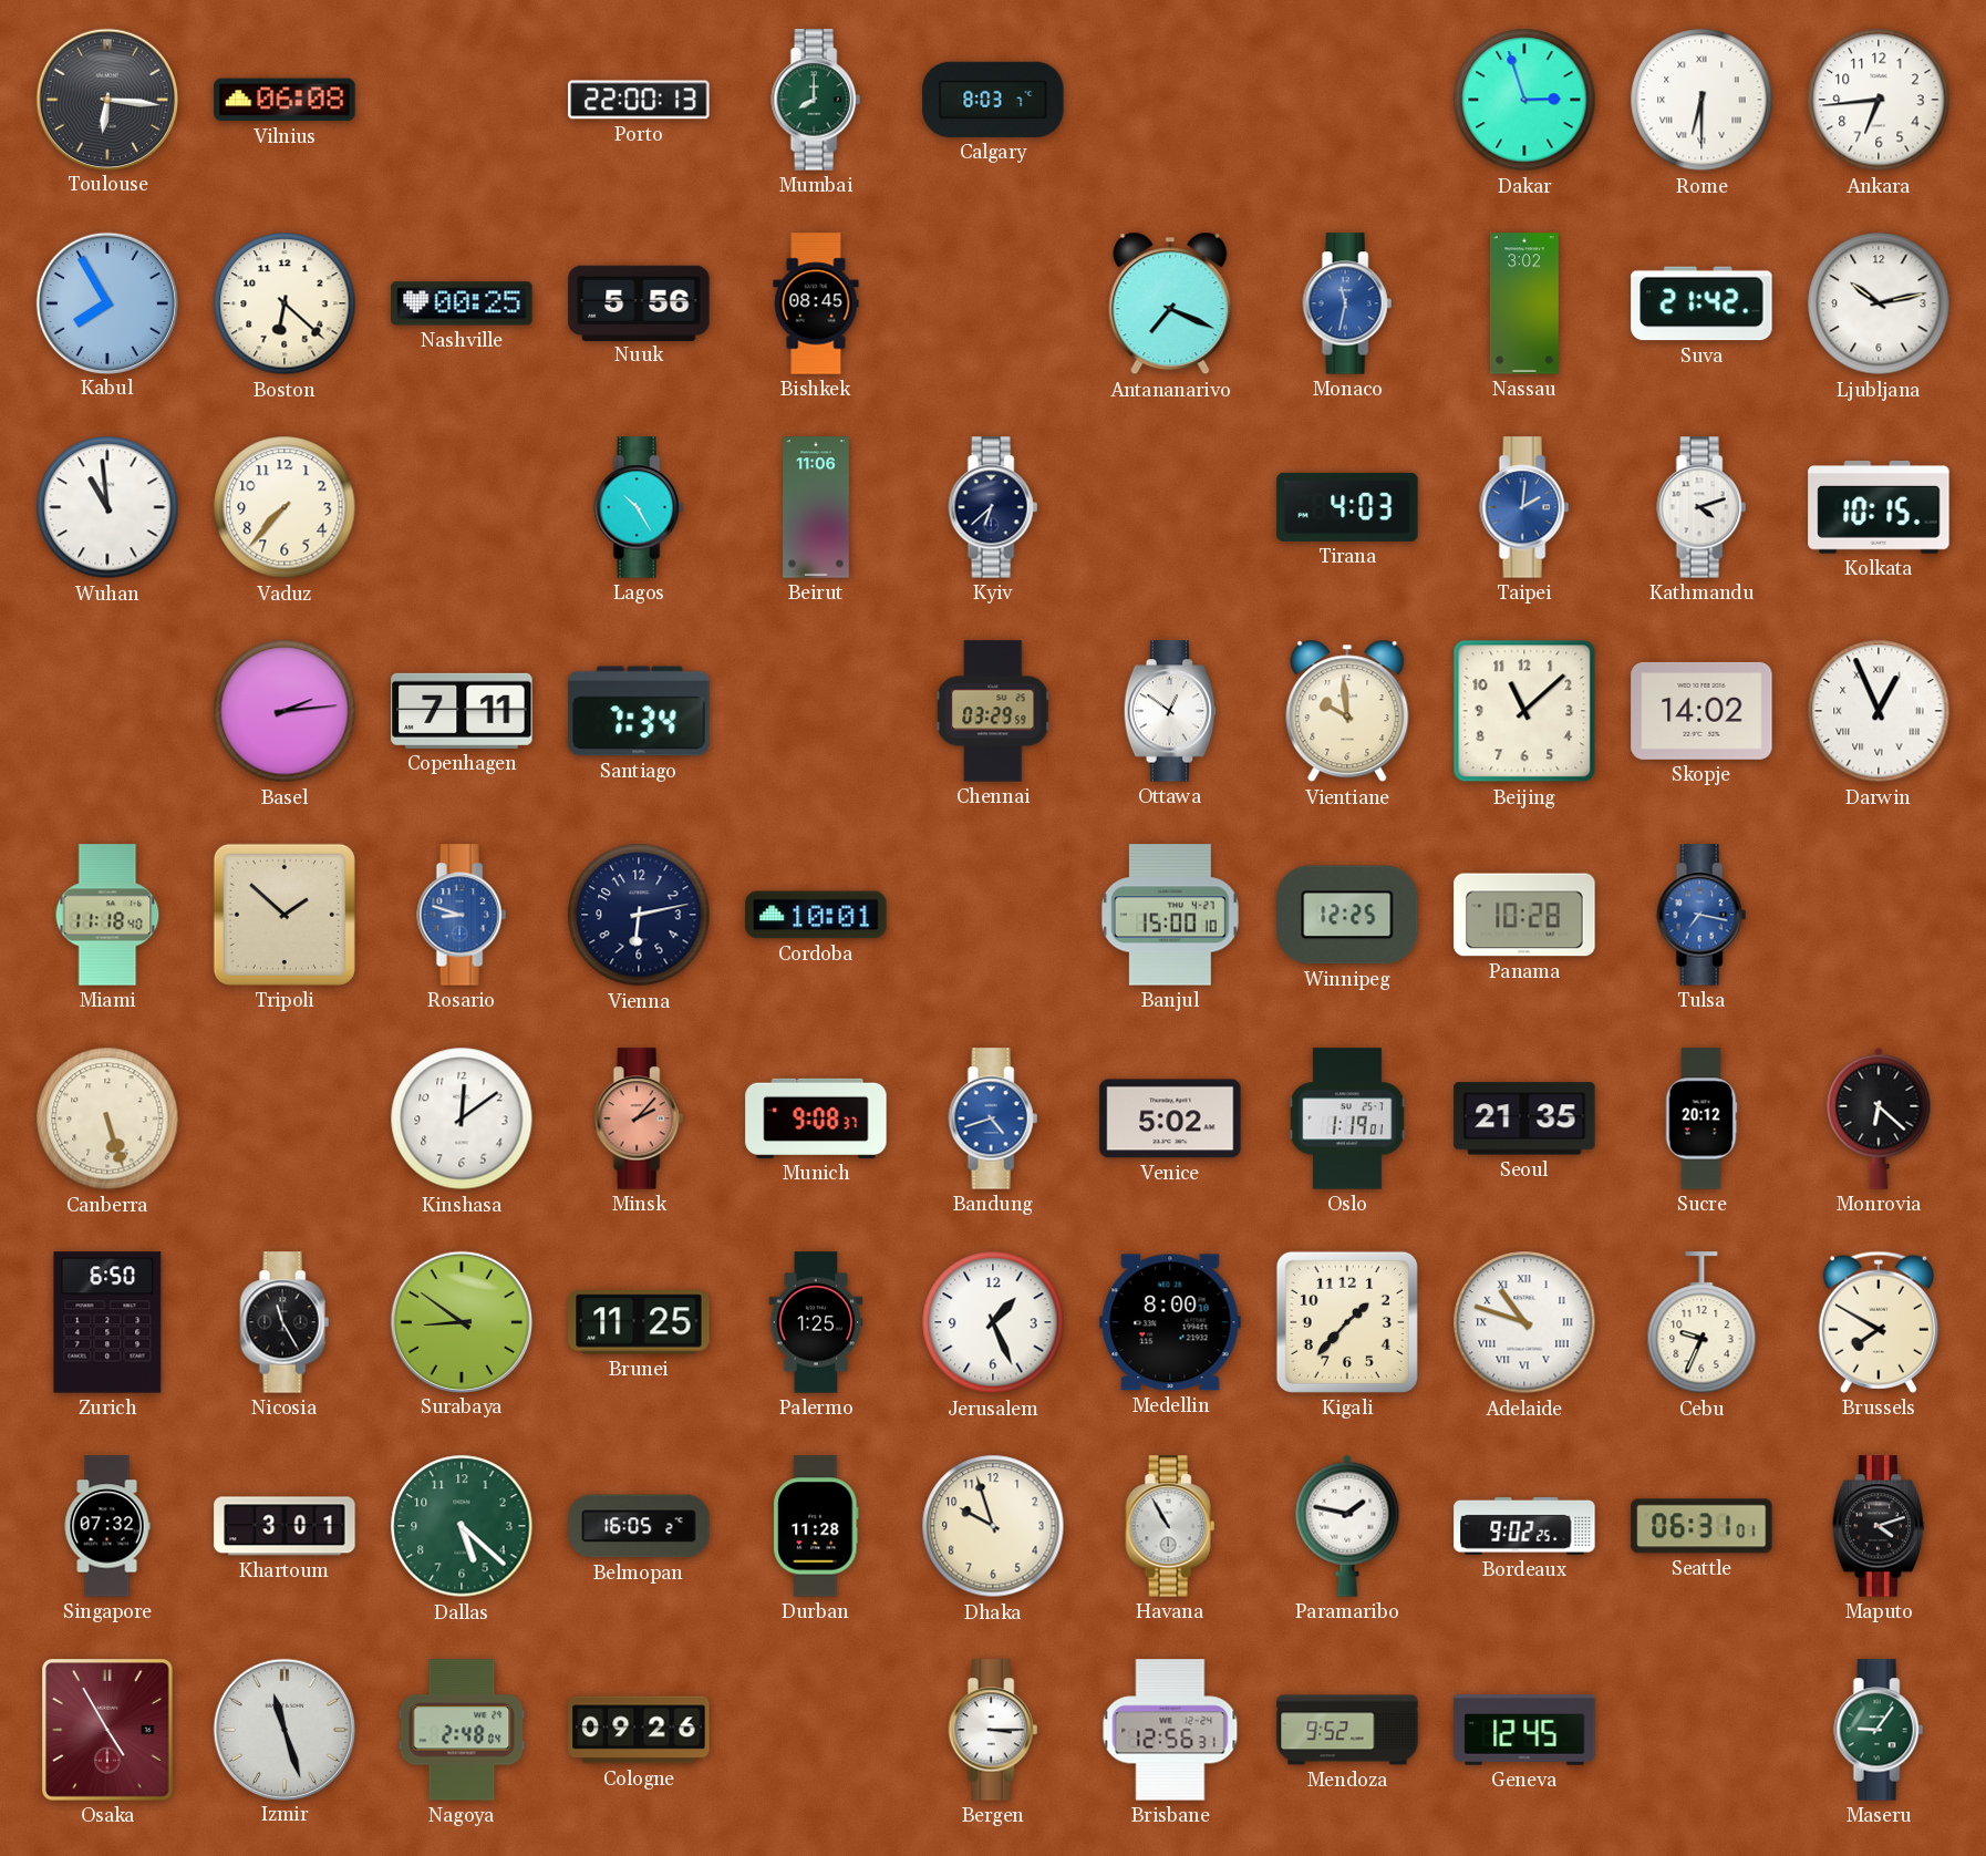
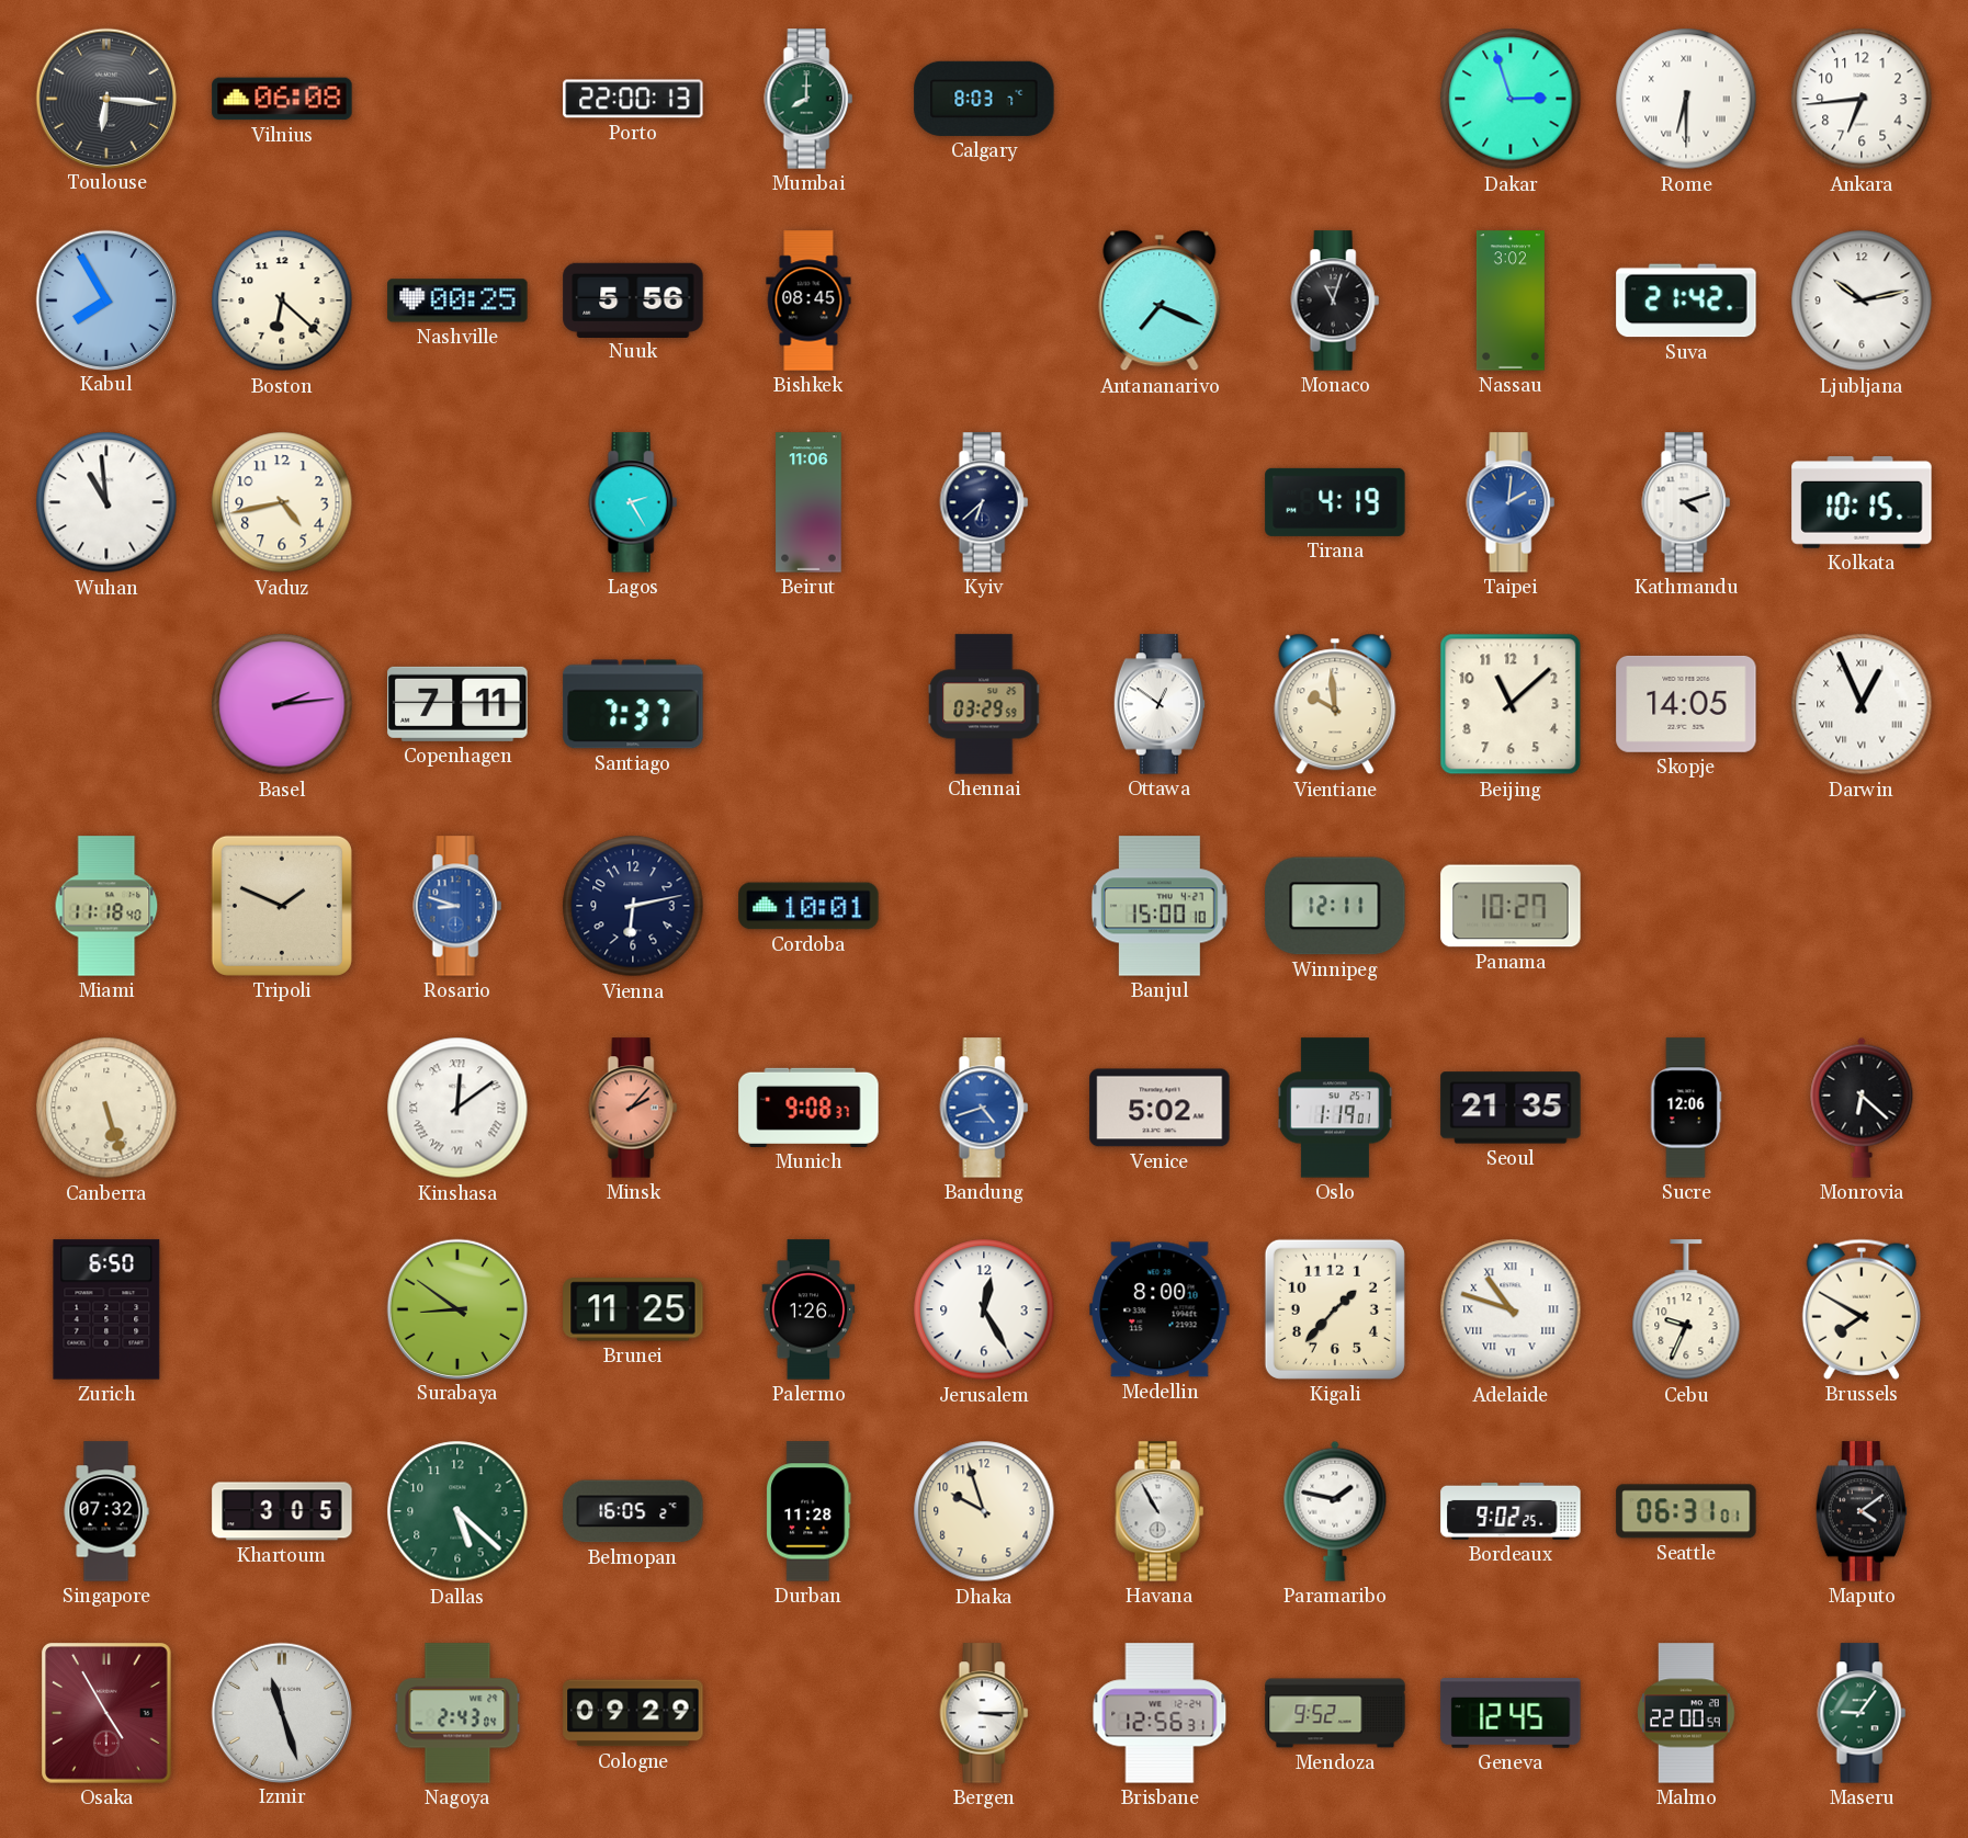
Monaco: 11:32 -> 11:03
Monaco dial: blue -> black
Vaduz: 7:37 -> 4:43
Lagos: 10:25 -> 2:25
Tirana: 4:03 -> 4:19
Santiago: 7:34 -> 7:37
Skopje: 14:02 -> 14:05
Tripoli: 1:52 -> 1:49
Winnipeg: 12:25 -> 12:11
Panama: 10:28 -> 10:27
Tulsa: 7:17 -> none
Kinshasa numerals: Arabic -> Roman
Sucre: 20:12 -> 12:06
Nicosia: 11:25 -> none
Palermo: 1:25 -> 1:26
Jerusalem: 1:26 -> 12:25
Khartoum: 3:01 -> 3:05
Maputo: 4:12 -> 4:09
Nagoya: 2:48 -> 2:43
Cologne: 09:26 -> 09:29
Malmo: none -> 22:00
